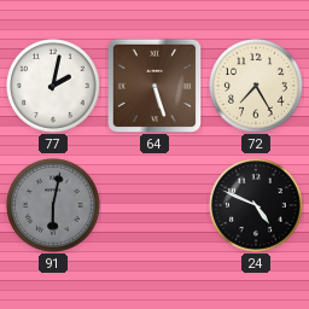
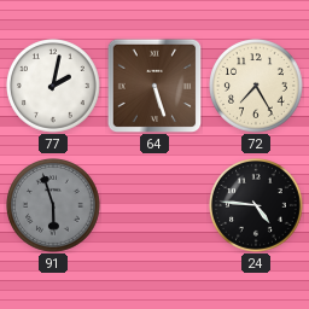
91: 6:02 -> 5:57
24: 4:49 -> 4:46
